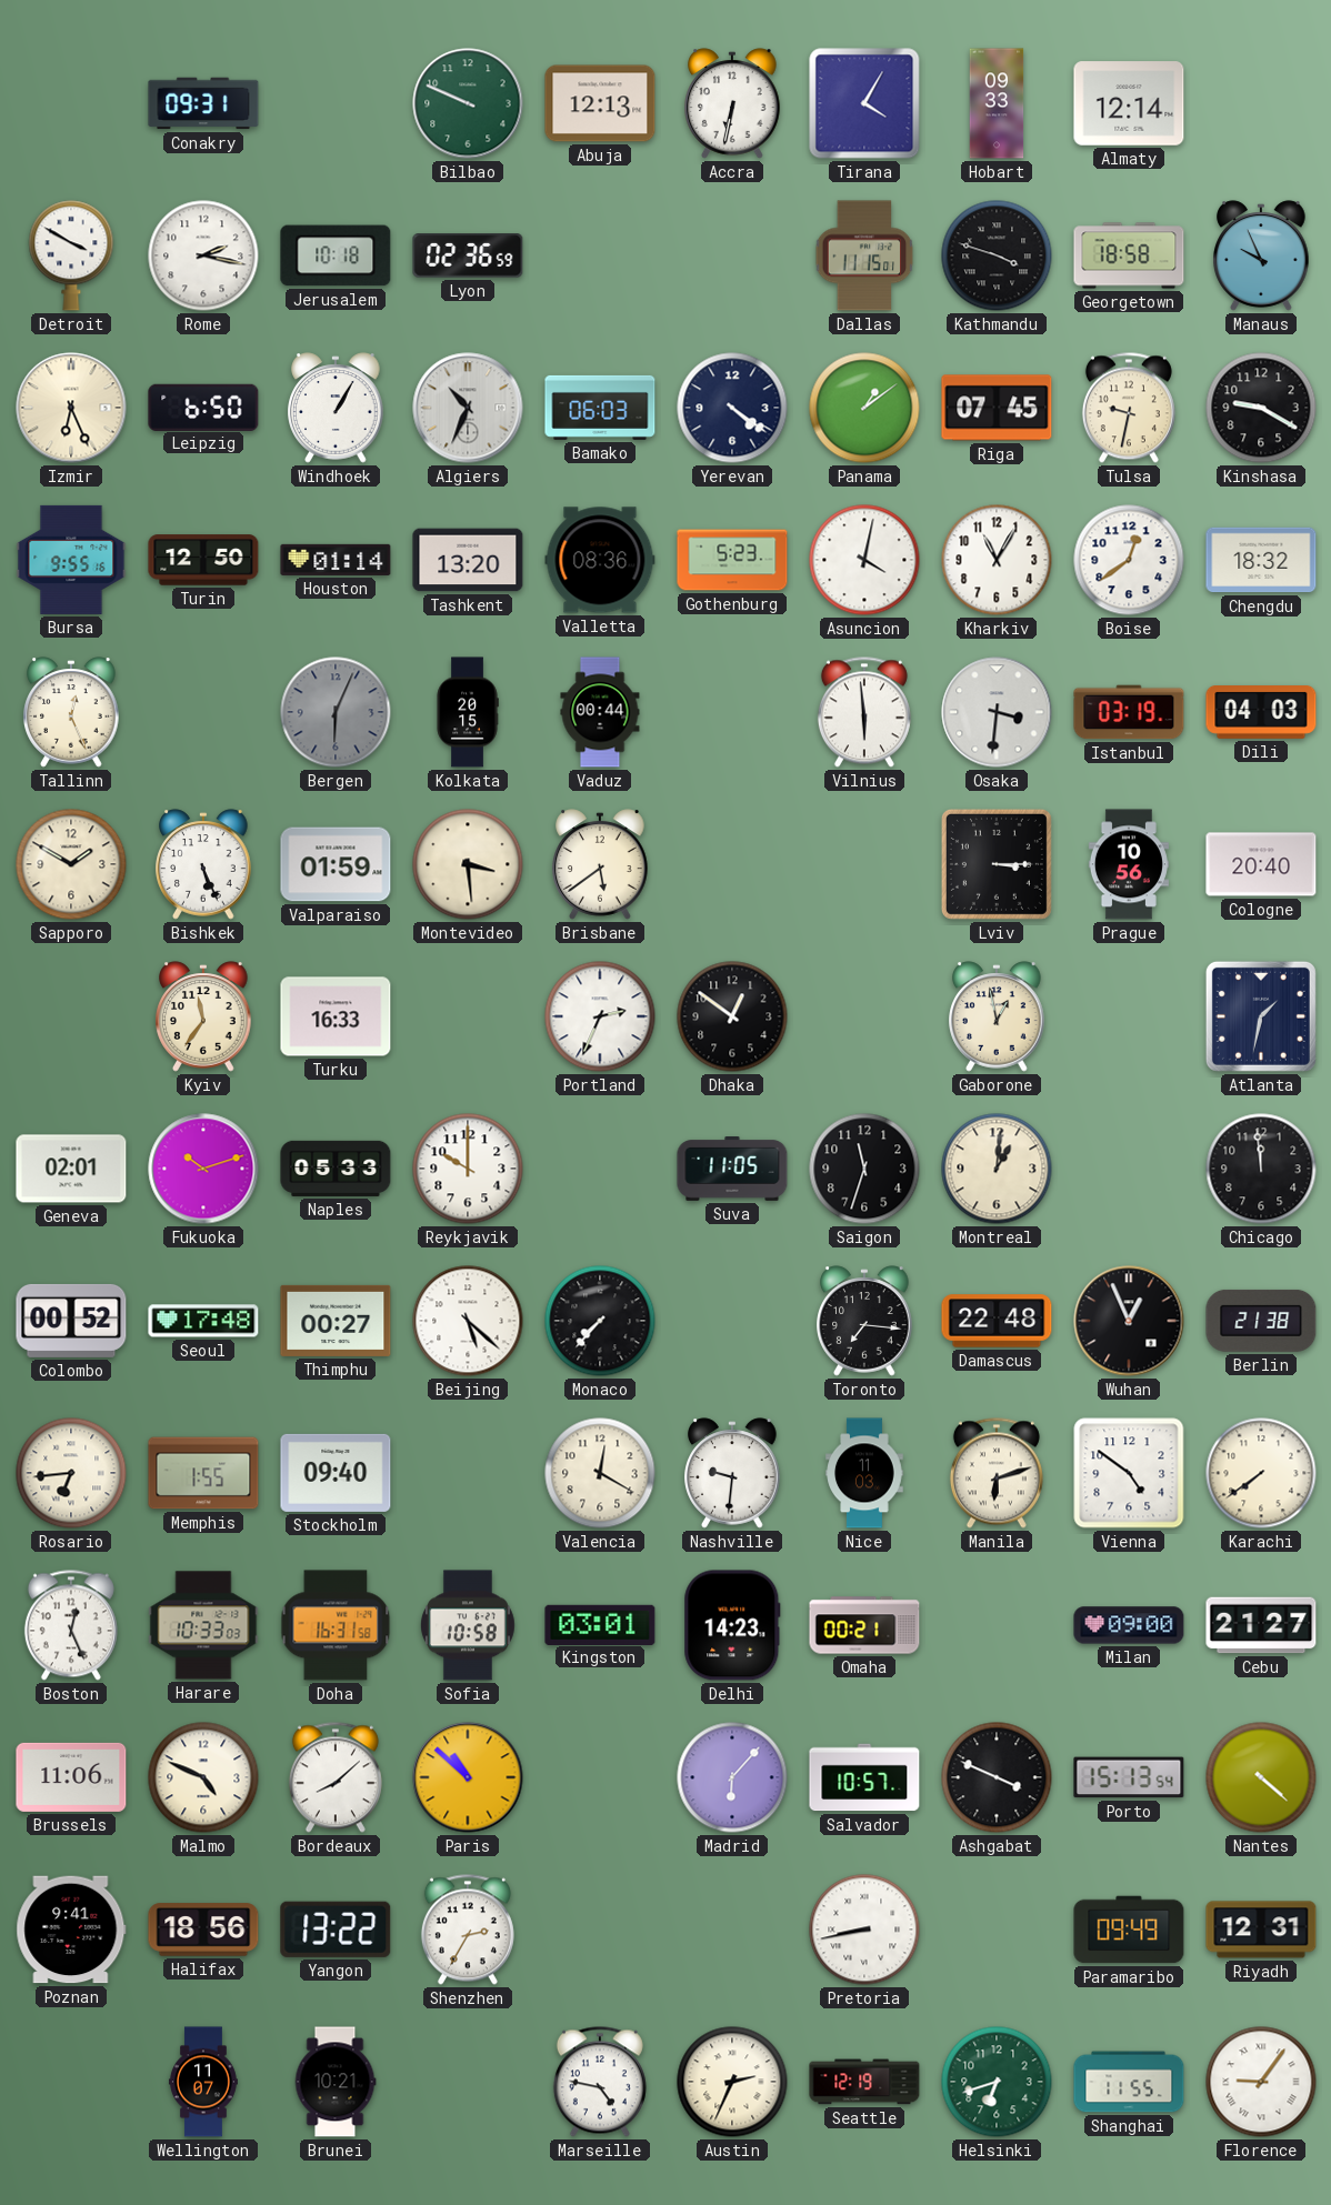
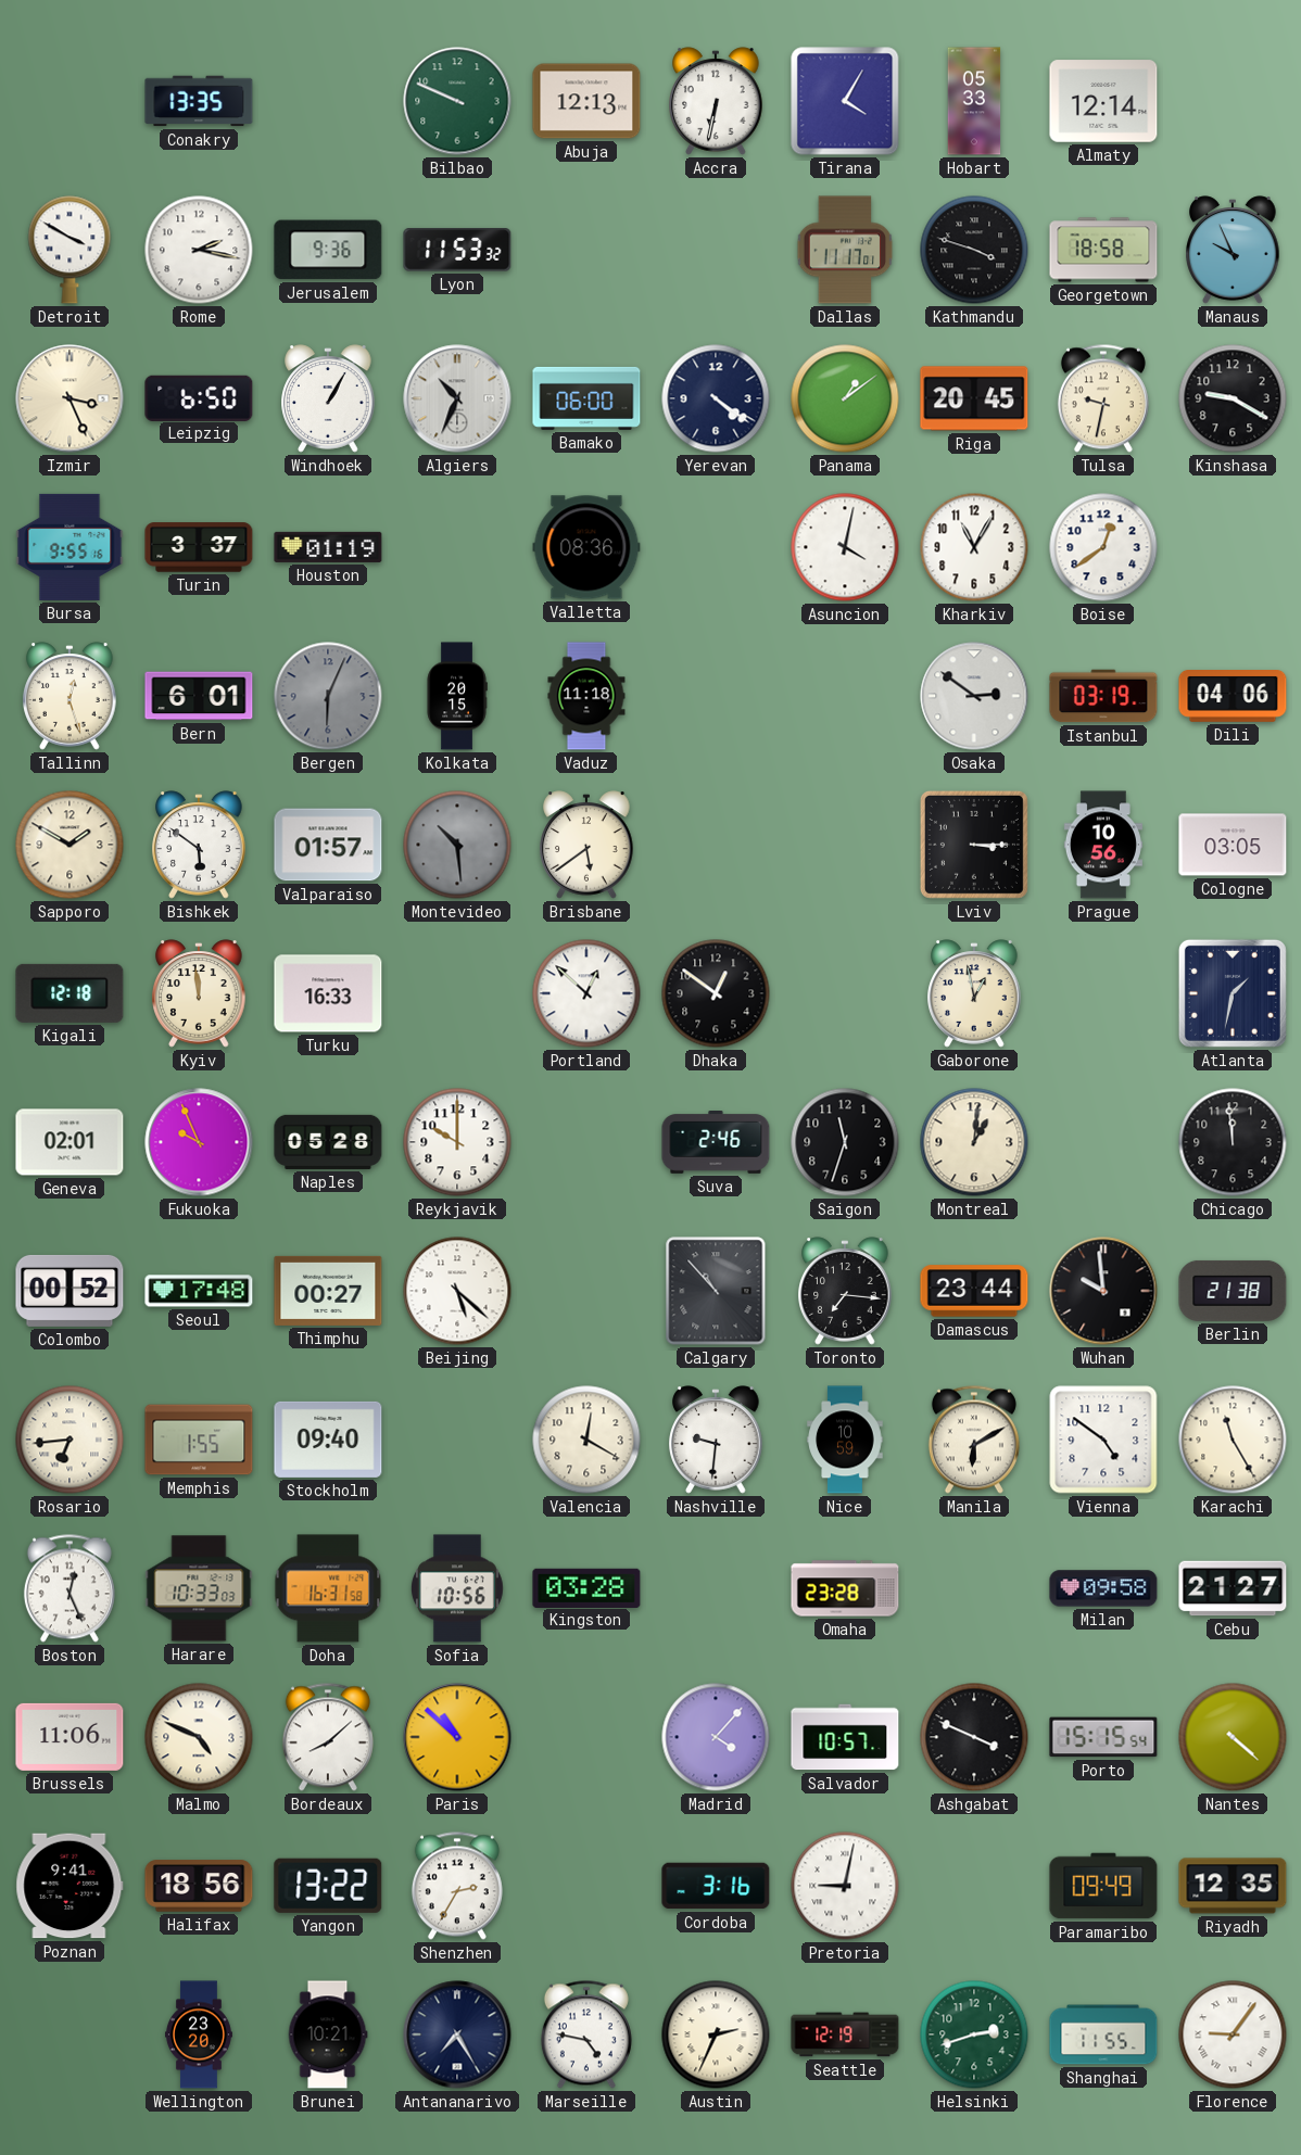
Conakry: 09:31 -> 13:35
Hobart: 09:33 -> 05:33
Jerusalem: 10:18 -> 9:36
Lyon: 02:36 -> 11:53
Dallas: 11:15 -> 11:17
Izmir: 6:26 -> 3:26
Bamako: 06:03 -> 06:00
Riga: 07:45 -> 20:45
Turin: 12:50 -> 3:37
Houston: 01:14 -> 01:19
Tashkent: 13:20 -> none
Gothenburg: 5:23 -> none
Chengdu: 18:32 -> none
Tallinn: 12:26 -> 12:27
Bern: none -> 6:01
Vaduz: 00:44 -> 11:18
Vilnius: 5:59 -> none
Osaka: 3:31 -> 2:51
Dili: 04:03 -> 04:06
Bishkek: 5:26 -> 5:51
Valparaiso: 01:59 -> 01:57
Montevideo: 3:29 -> 10:29
Montevideo dial: cream -> grey
Cologne: 20:40 -> 03:05
Kigali: none -> 12:18
Kyiv: 11:36 -> 11:59
Portland: 2:34 -> 12:52
Fukuoka: 10:12 -> 9:56
Naples: 05:33 -> 05:28
Suva: 11:05 -> 2:46
Monaco: 7:37 -> none
Calgary: none -> 10:53
Damascus: 22:48 -> 23:44
Wuhan: 12:56 -> 9:59
Nice: 11:03 -> 10:59
Manila: 6:12 -> 6:10
Karachi: 7:39 -> 11:25
Sofia: 10:58 -> 10:56
Kingston: 03:01 -> 03:28
Delhi: 14:23 -> none
Omaha: 00:21 -> 23:28
Milan: 09:00 -> 09:58
Madrid: 6:07 -> 4:07
Porto: 15:13 -> 15:15
Cordoba: none -> 3:16
Pretoria: 8:43 -> 9:02
Riyadh: 12:31 -> 12:35
Wellington: 11:07 -> 23:20
Antananarivo: none -> 7:25
Helsinki: 6:42 -> 2:42
